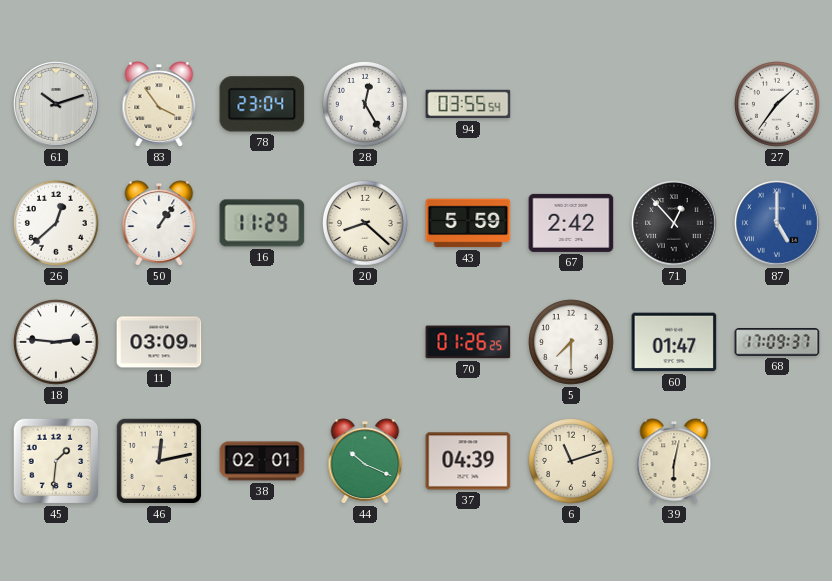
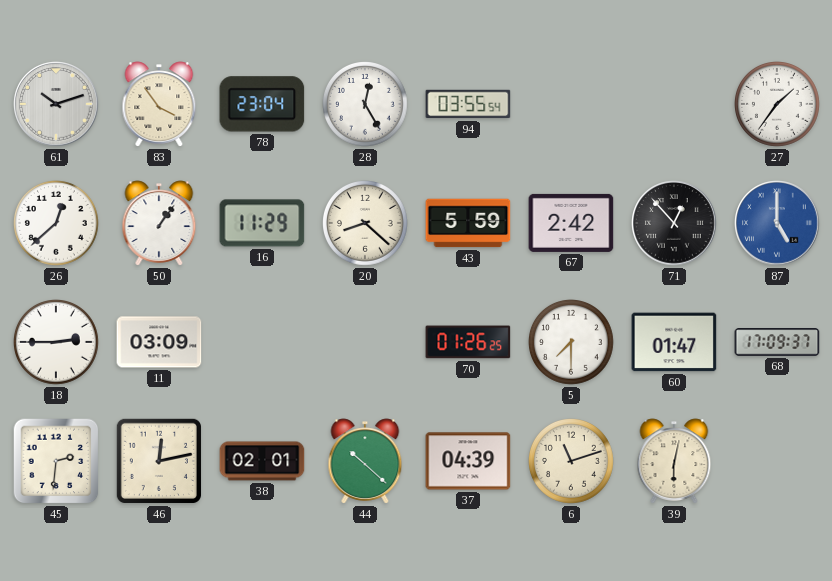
18: 2:46 -> 2:45
45: 1:31 -> 2:31
44: 10:19 -> 10:22
